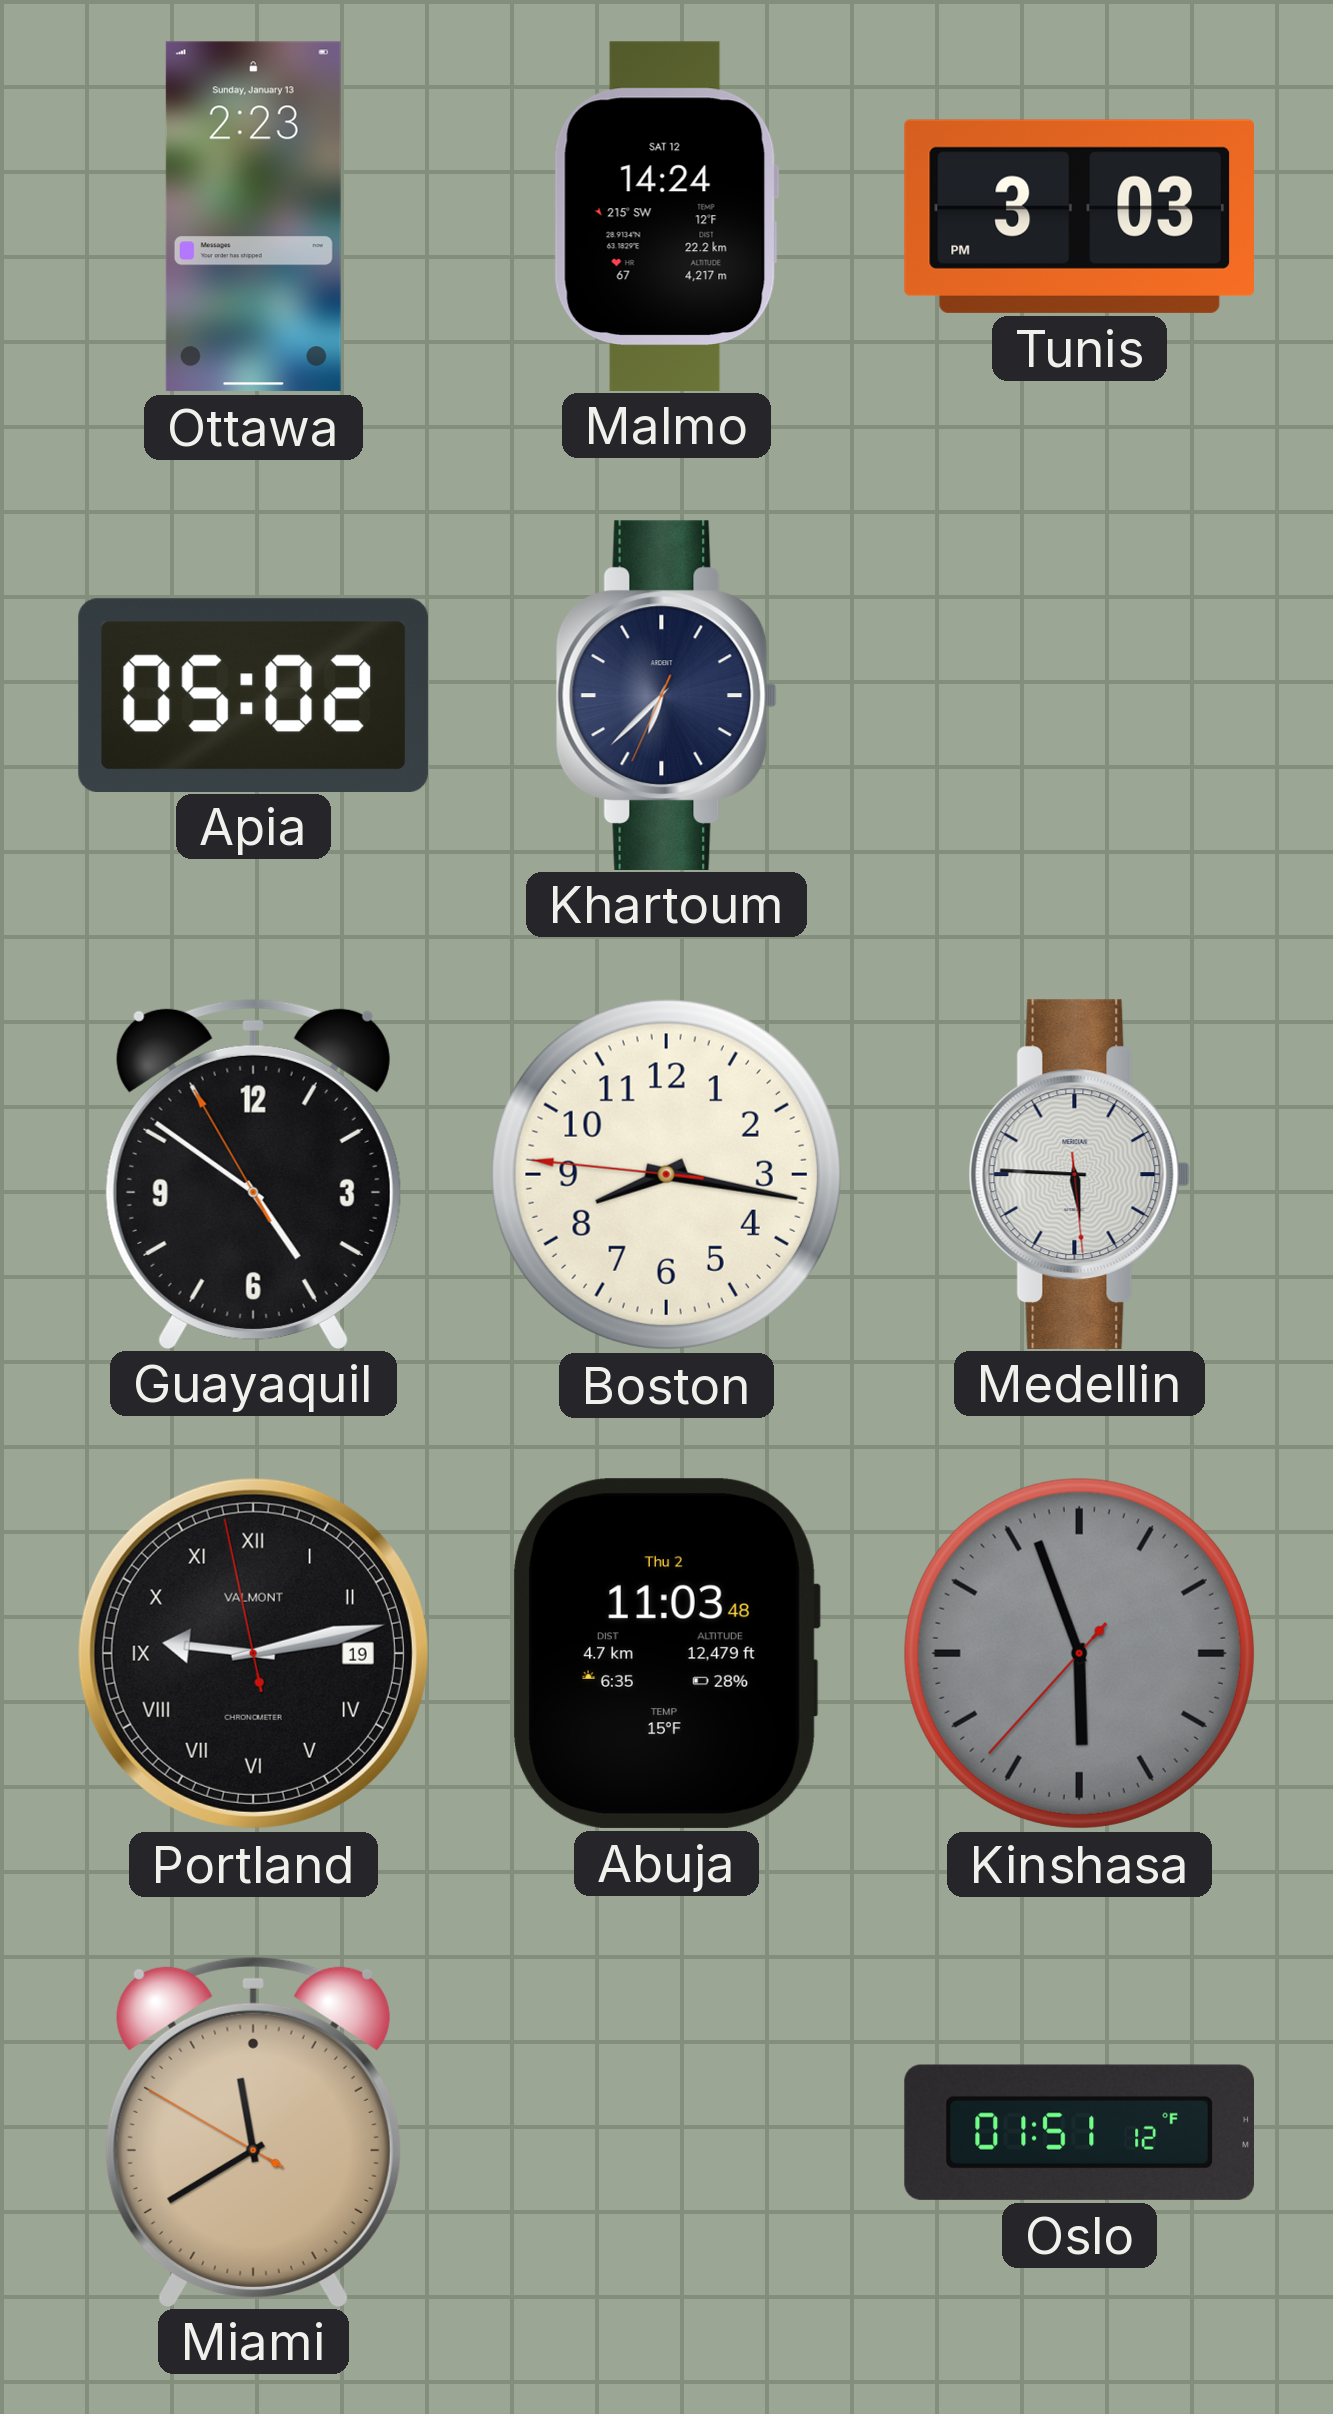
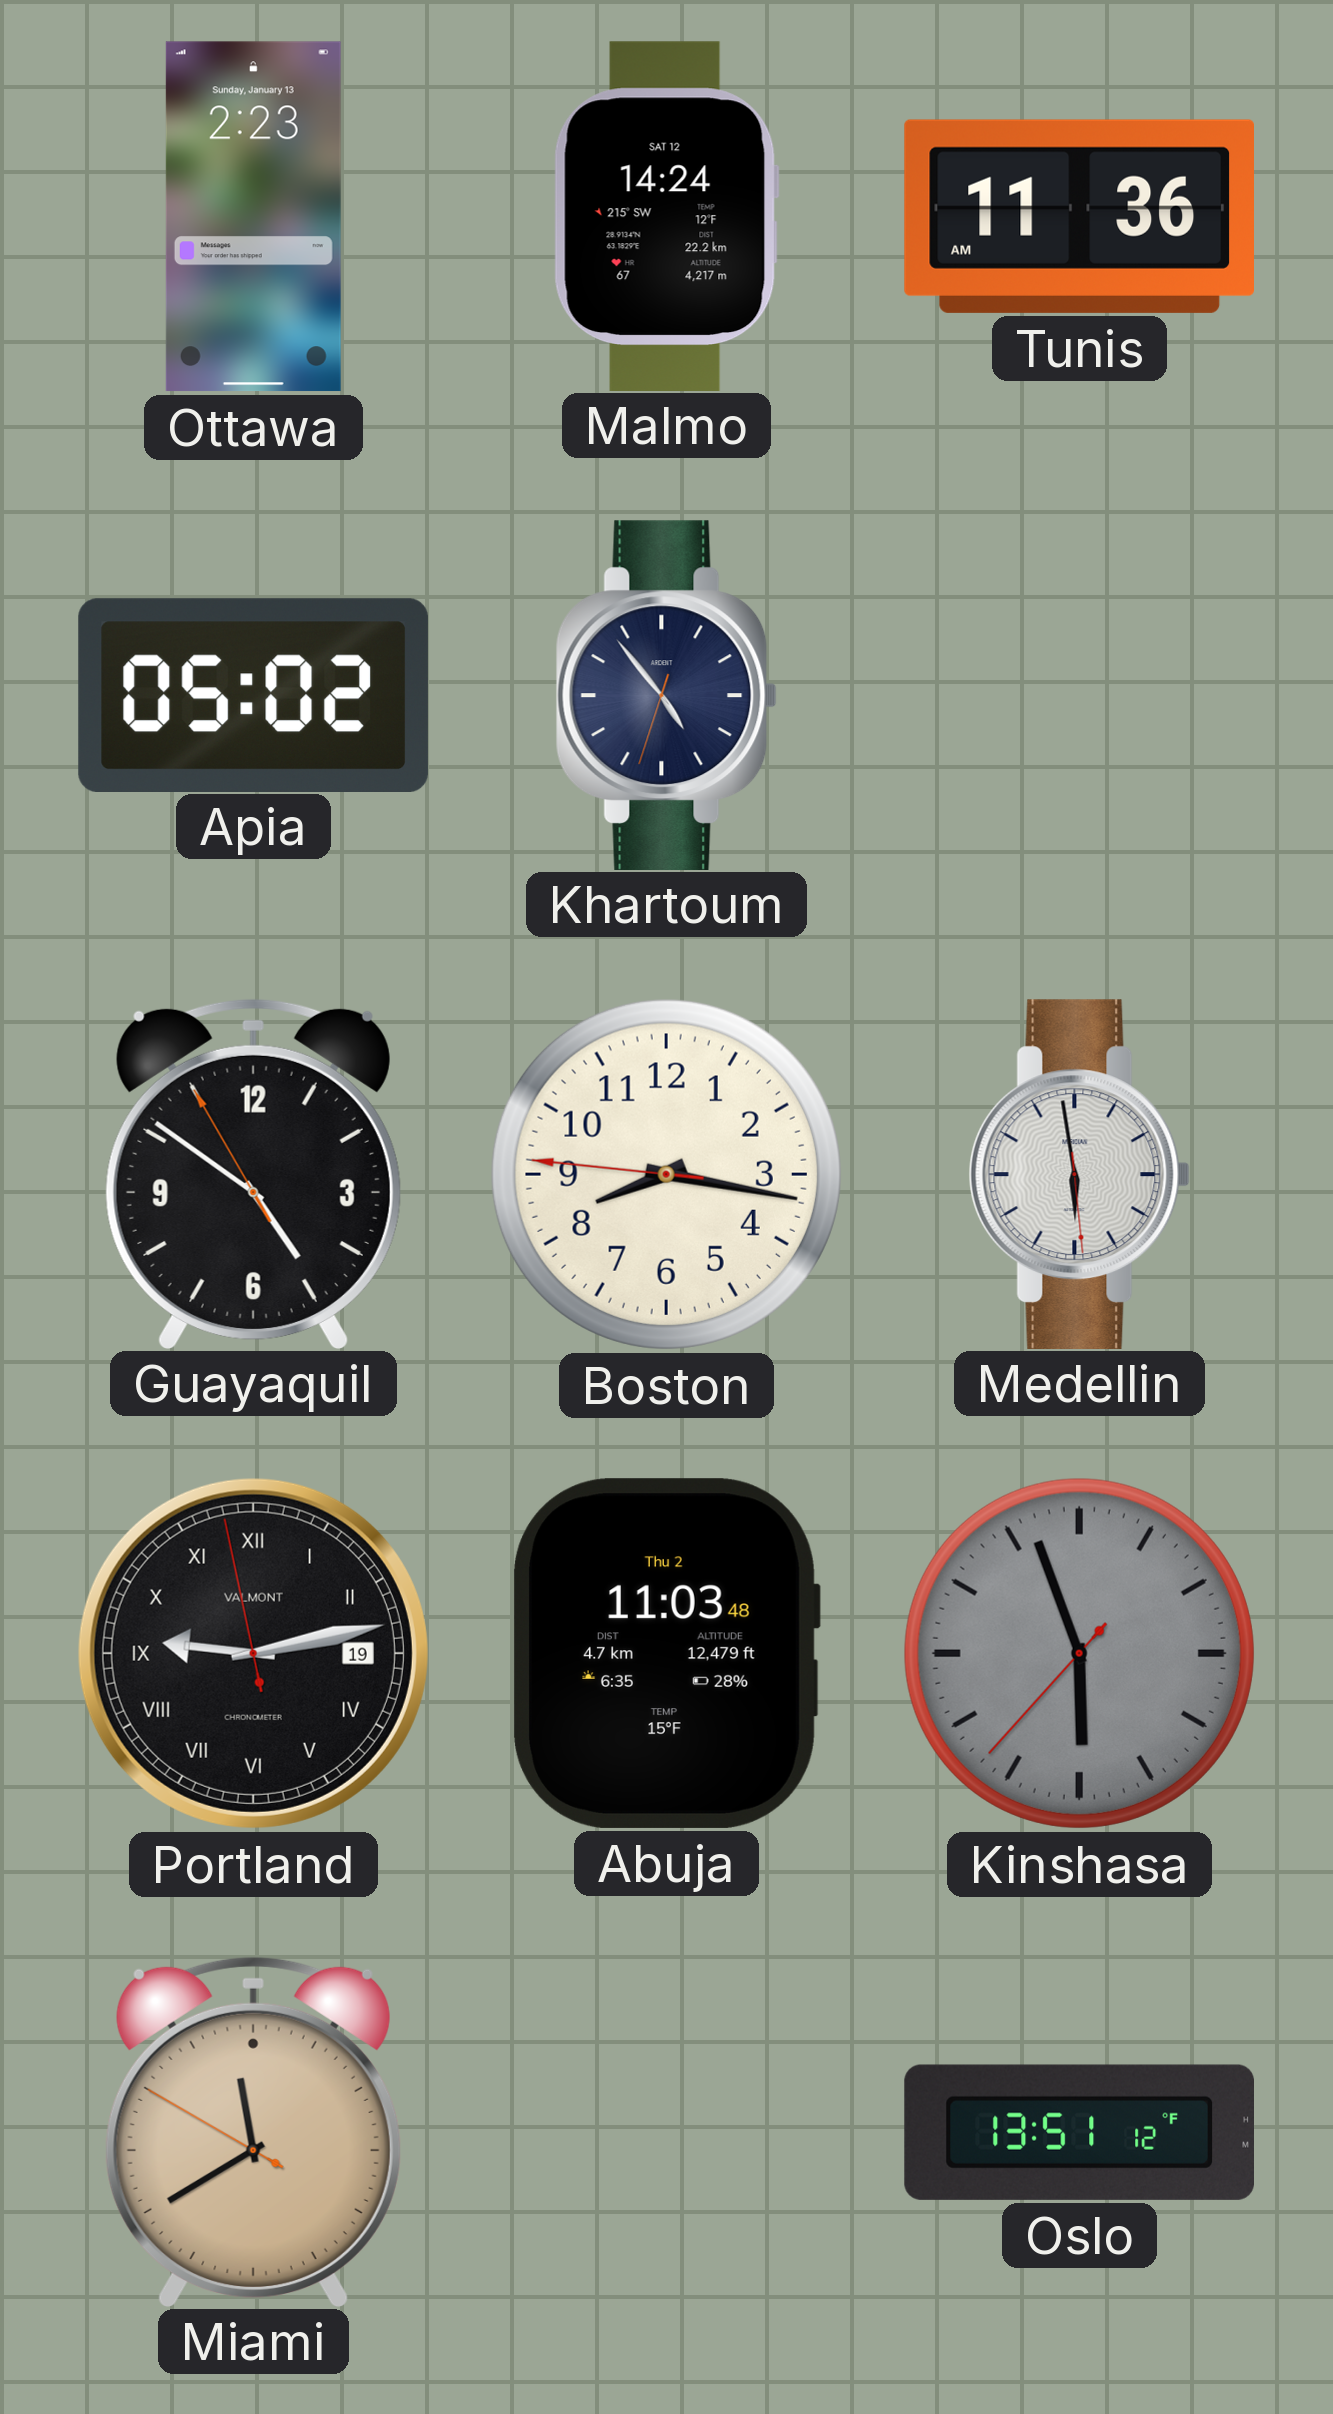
Tunis: 3:03 -> 11:36
Khartoum: 6:37 -> 4:53
Medellin: 5:45 -> 5:58
Oslo: 01:51 -> 13:51
